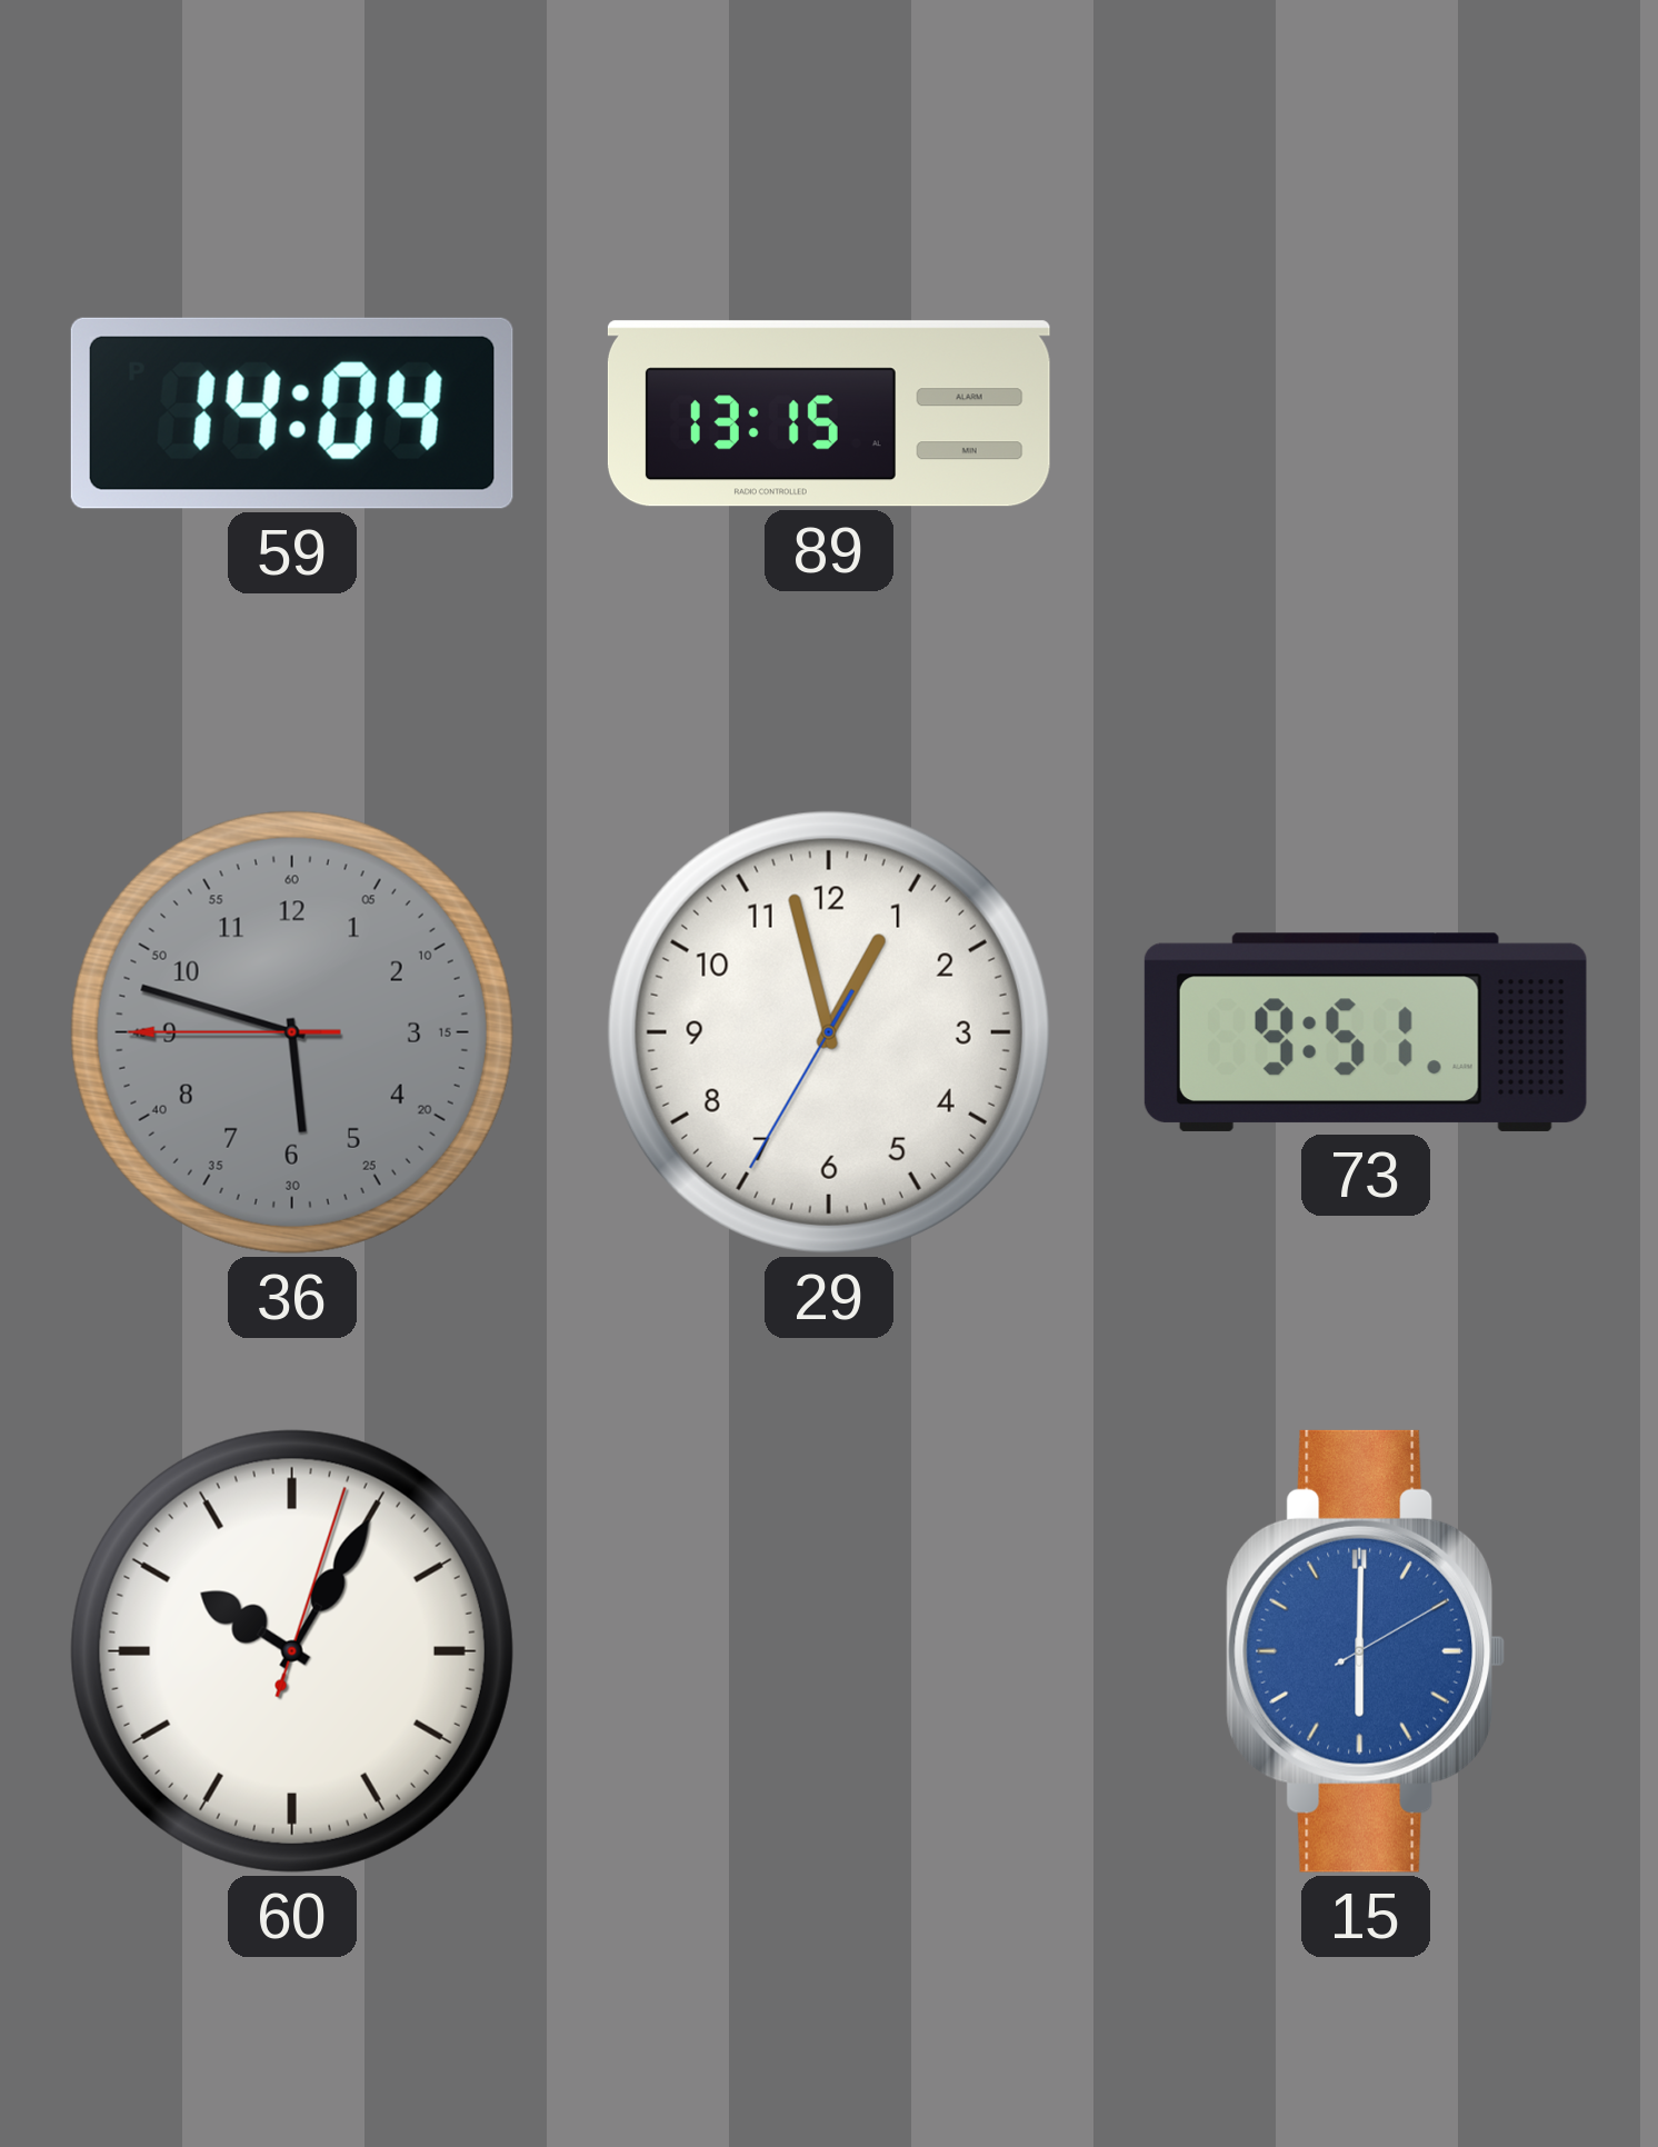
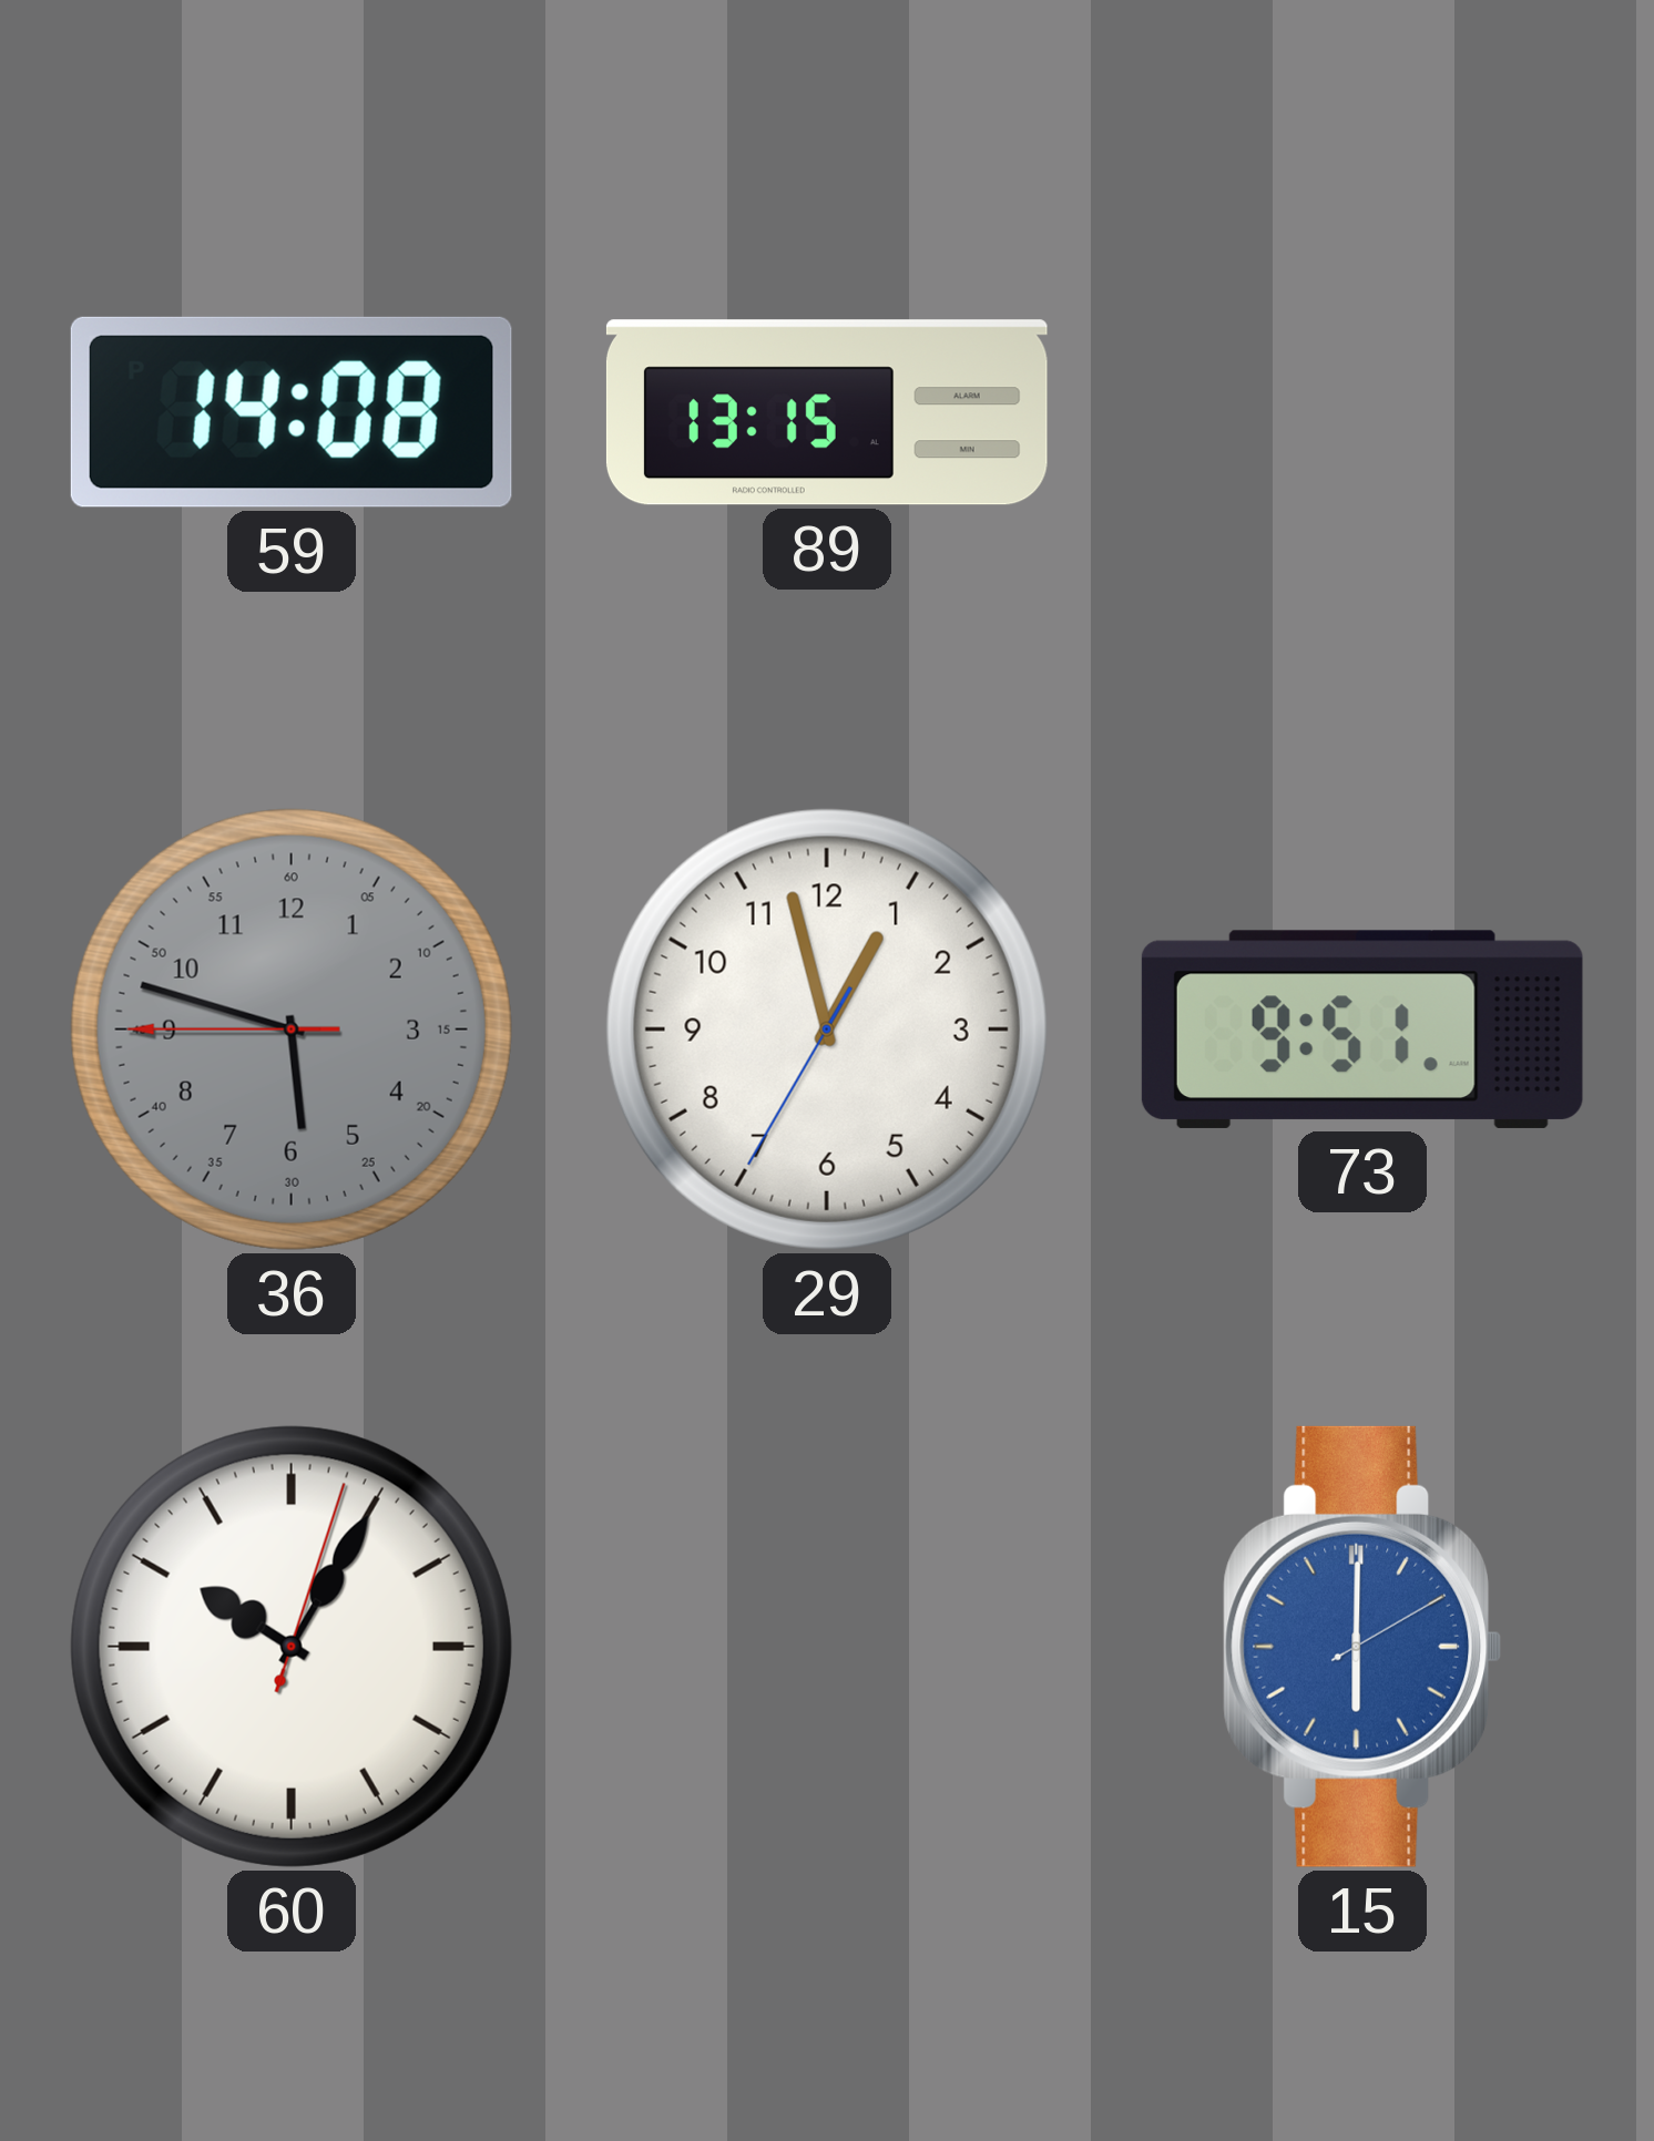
59: 14:04 -> 14:08
